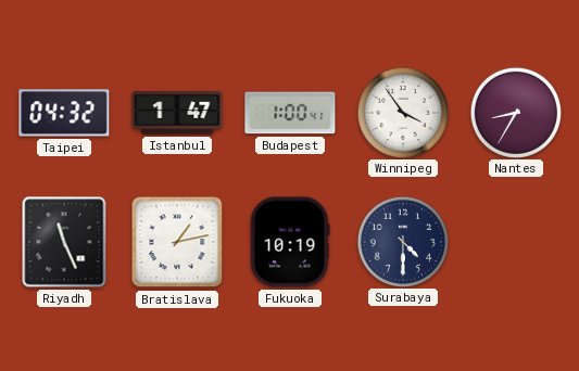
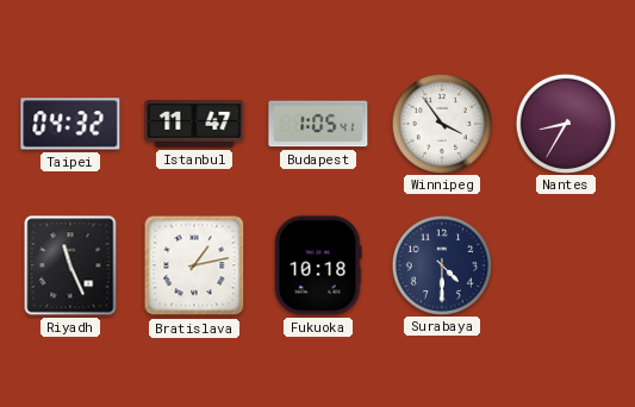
Istanbul: 1:47 -> 11:47
Budapest: 1:00 -> 1:05
Fukuoka: 10:19 -> 10:18
